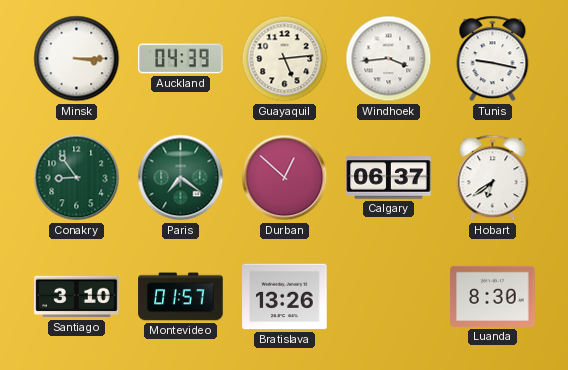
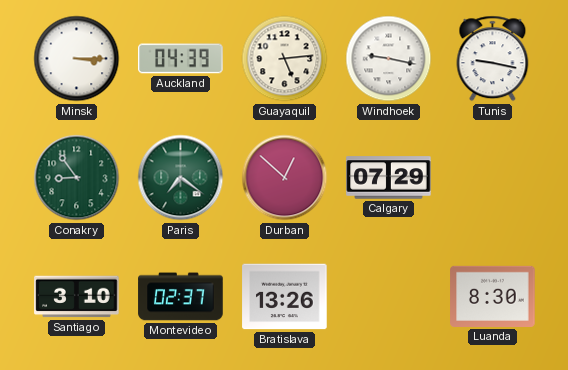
Windhoek: 3:44 -> 9:17
Calgary: 06:37 -> 07:29
Hobart: 6:39 -> none
Montevideo: 01:57 -> 02:37
